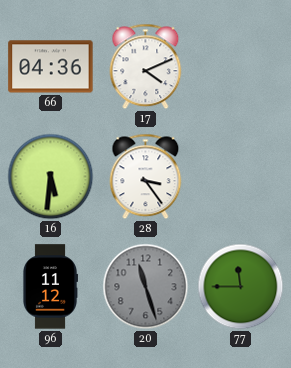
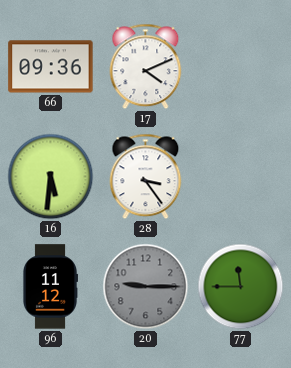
66: 04:36 -> 09:36
20: 11:27 -> 9:15
